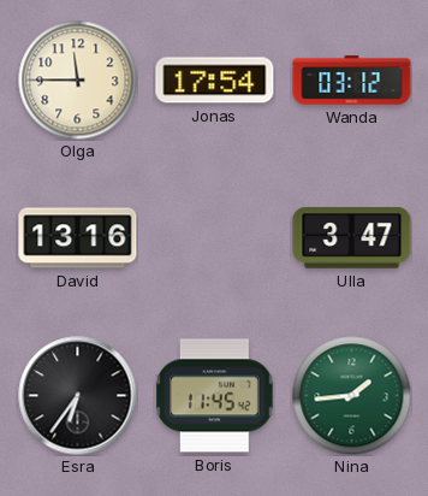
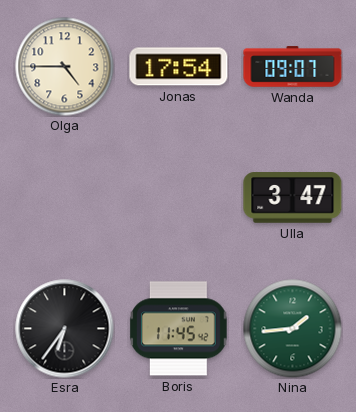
Olga: 11:45 -> 4:45
Wanda: 03:12 -> 09:07
David: 13:16 -> none
